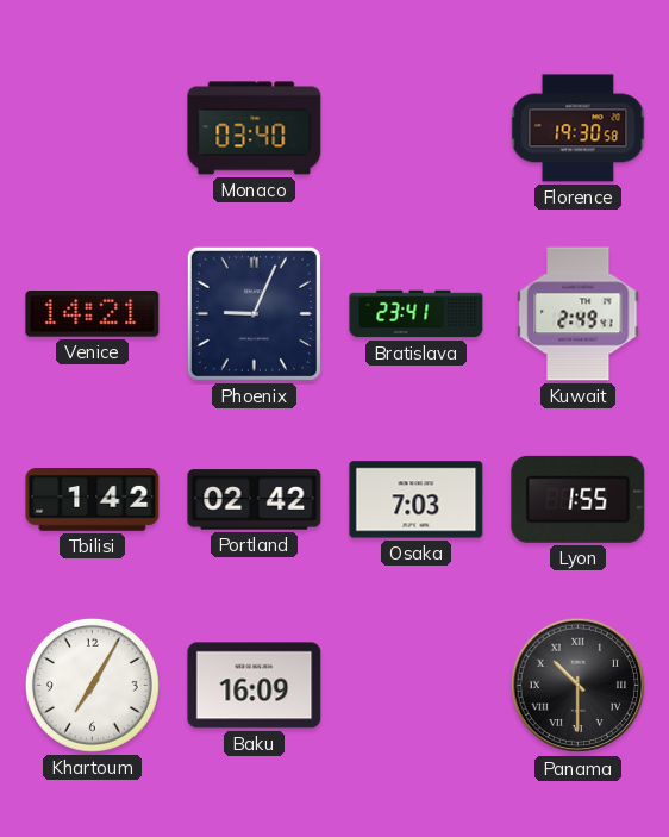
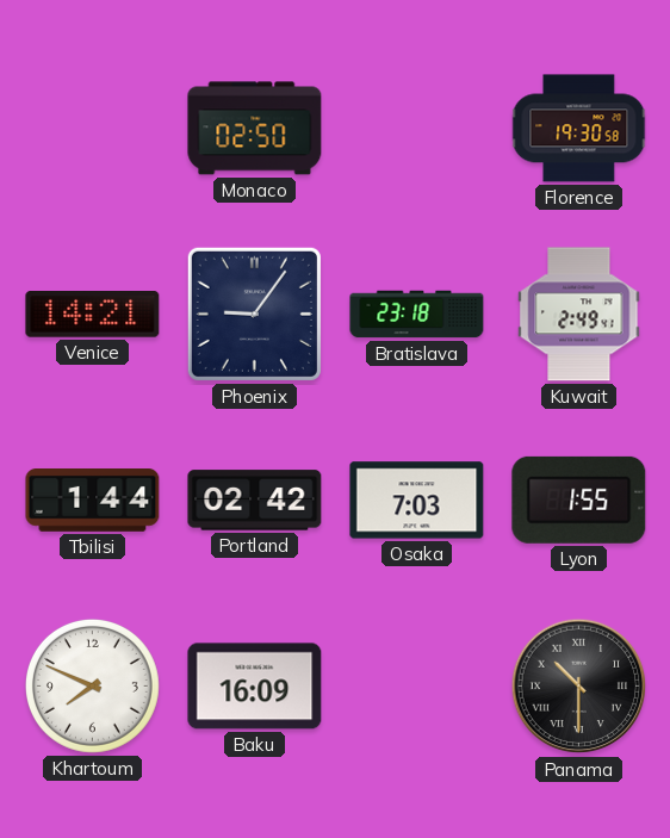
Monaco: 03:40 -> 02:50
Phoenix: 9:04 -> 9:06
Bratislava: 23:41 -> 23:18
Tbilisi: 1:42 -> 1:44
Khartoum: 7:05 -> 7:49
